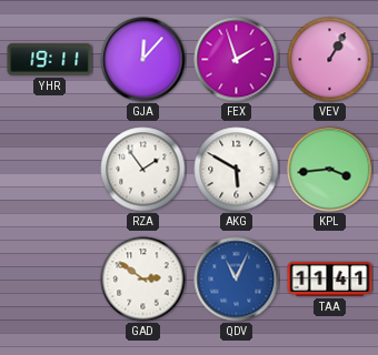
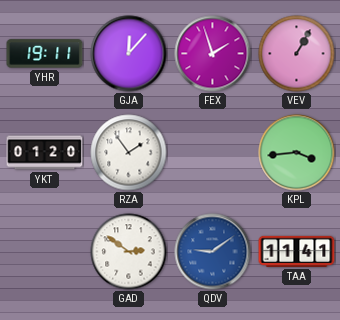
YKT: none -> 01:20
AKG: 5:50 -> none
QDV: 11:04 -> 9:09
